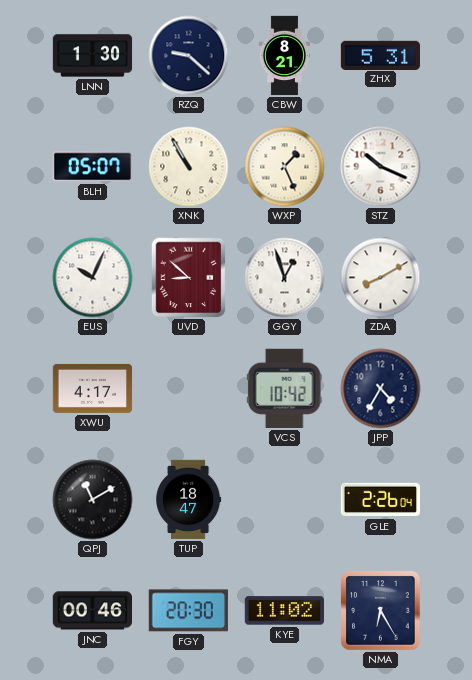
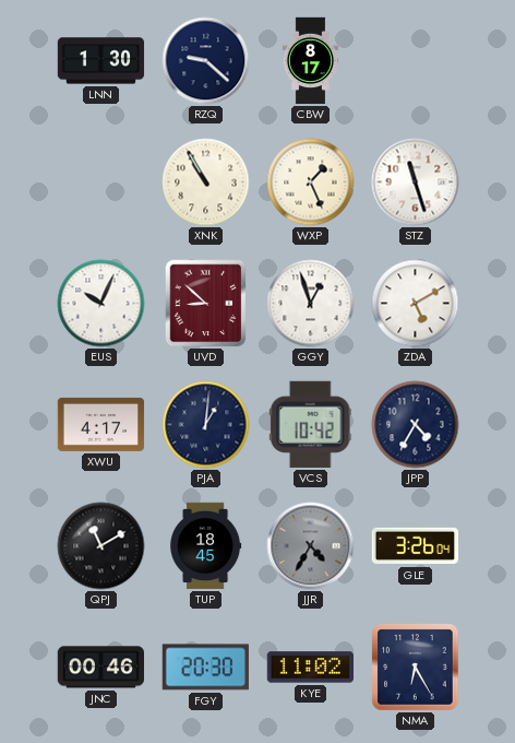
CBW: 8:21 -> 8:17
ZHX: 5:31 -> none
BLH: 05:07 -> none
STZ: 10:19 -> 11:27
ZDA: 8:10 -> 5:10
PJA: none -> 1:01
TUP: 18:47 -> 18:45
JJR: none -> 4:35
GLE: 2:26 -> 3:26
